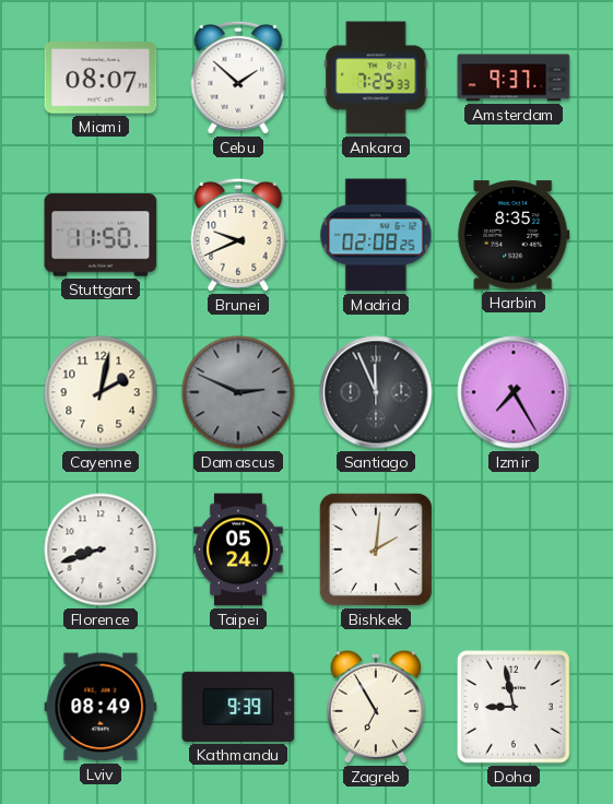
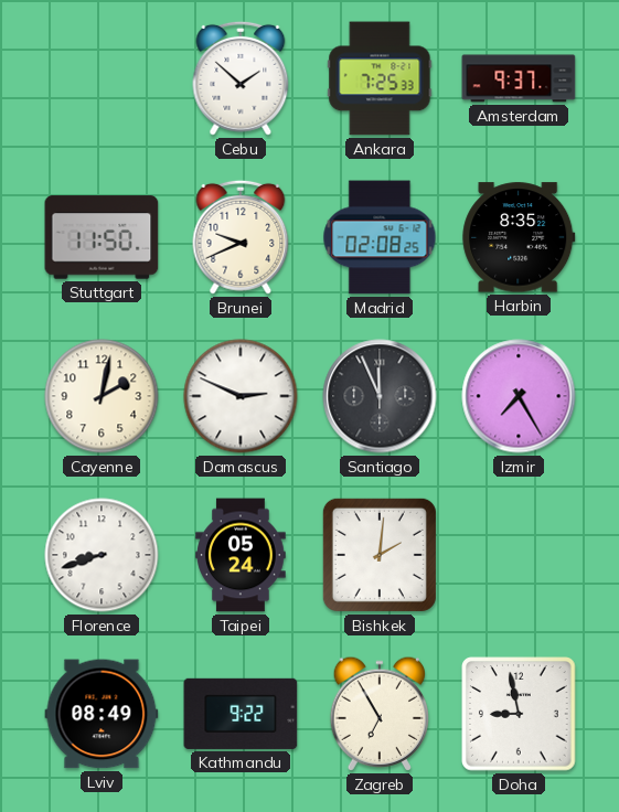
Miami: 08:07 -> none
Damascus dial: grey -> white
Kathmandu: 9:39 -> 9:22
